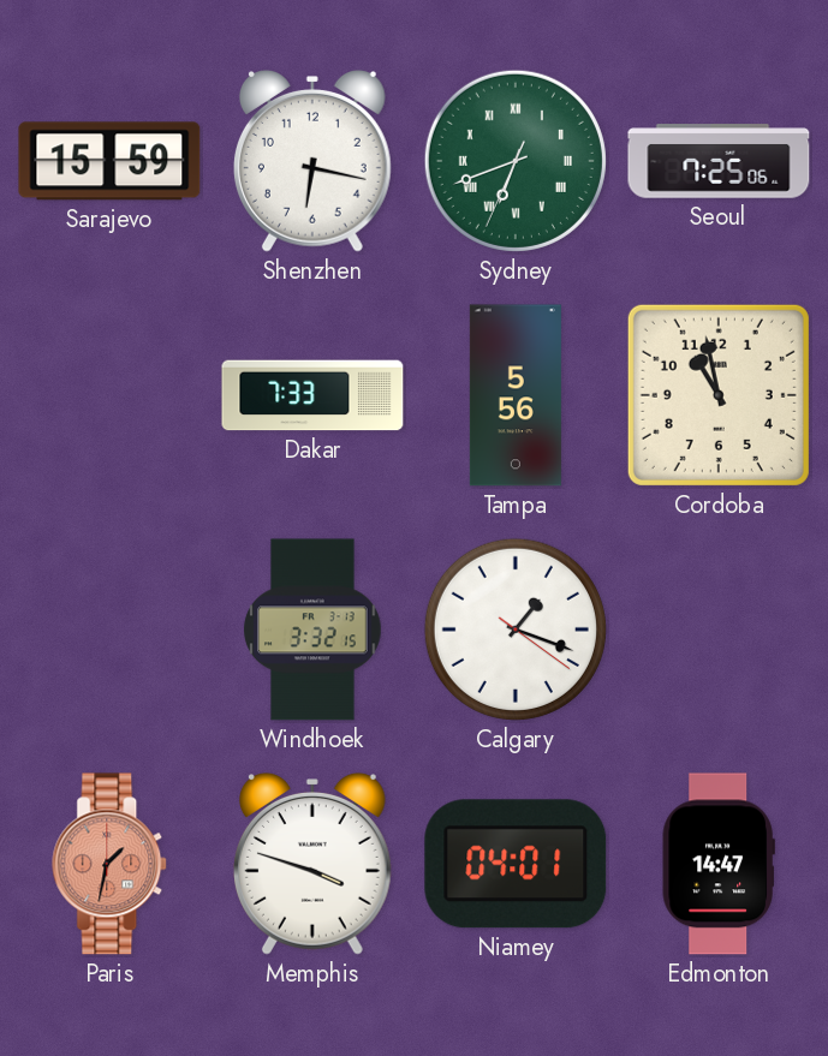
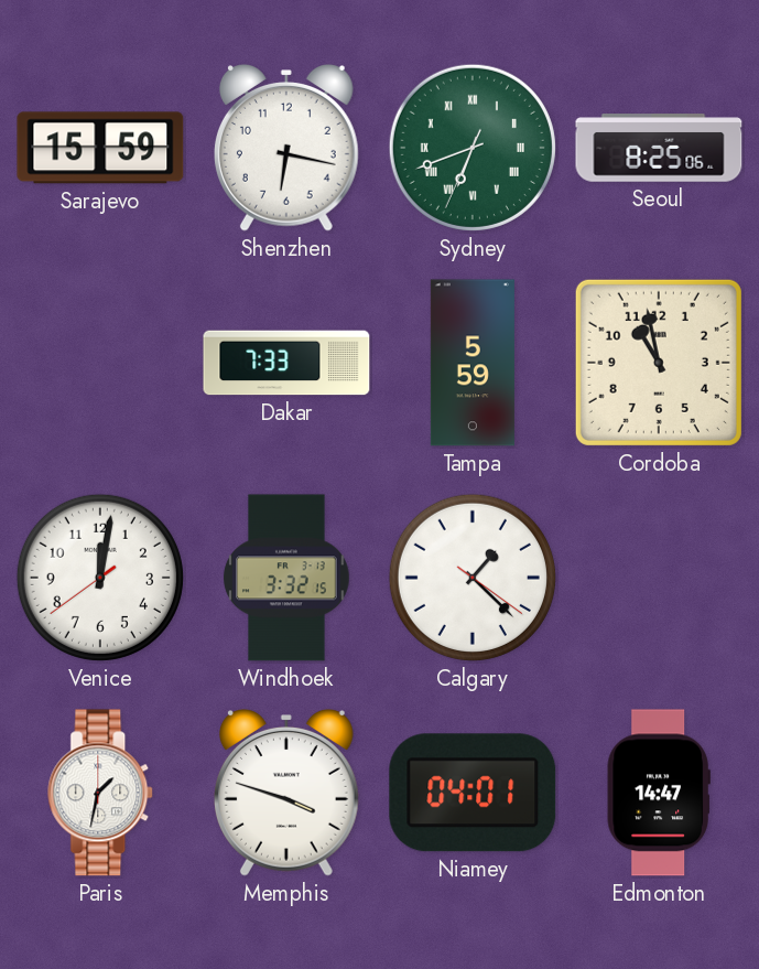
Seoul: 7:25 -> 8:25
Tampa: 5:56 -> 5:59
Venice: none -> 12:01
Calgary: 1:18 -> 1:22
Paris dial: salmon -> white
